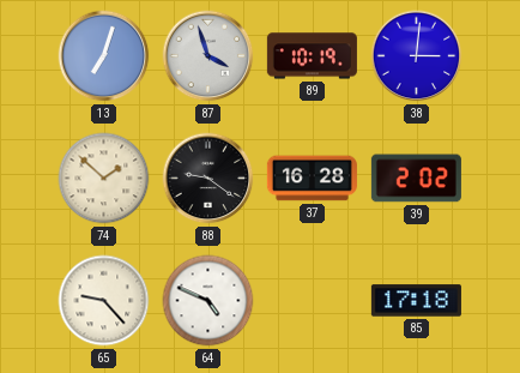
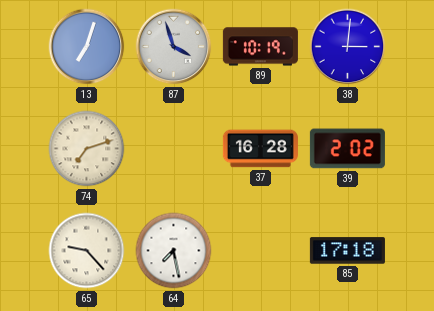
74: 1:52 -> 7:12
88: 9:21 -> none
64: 4:49 -> 7:28
